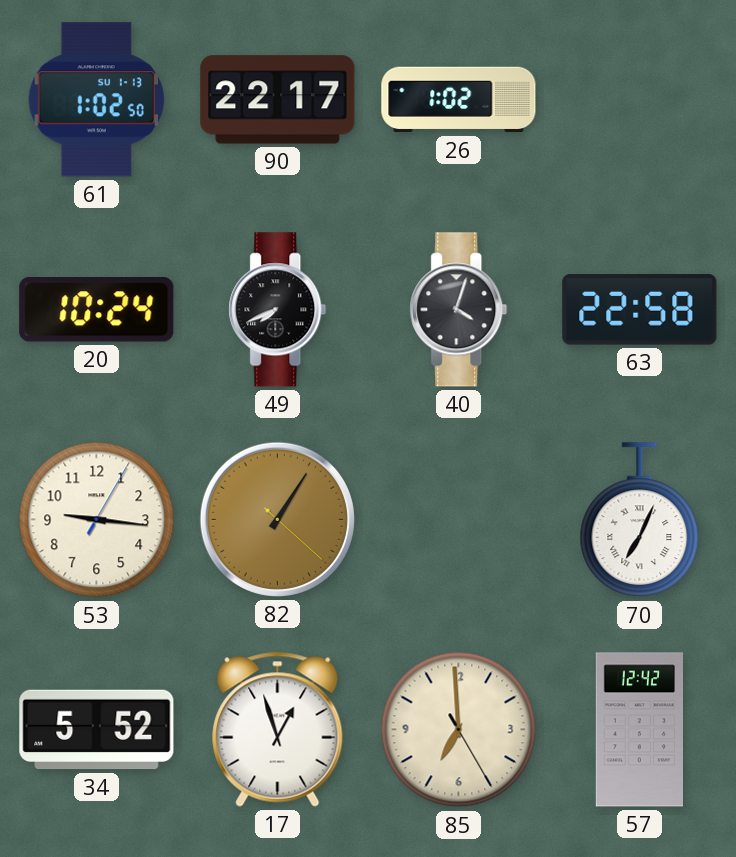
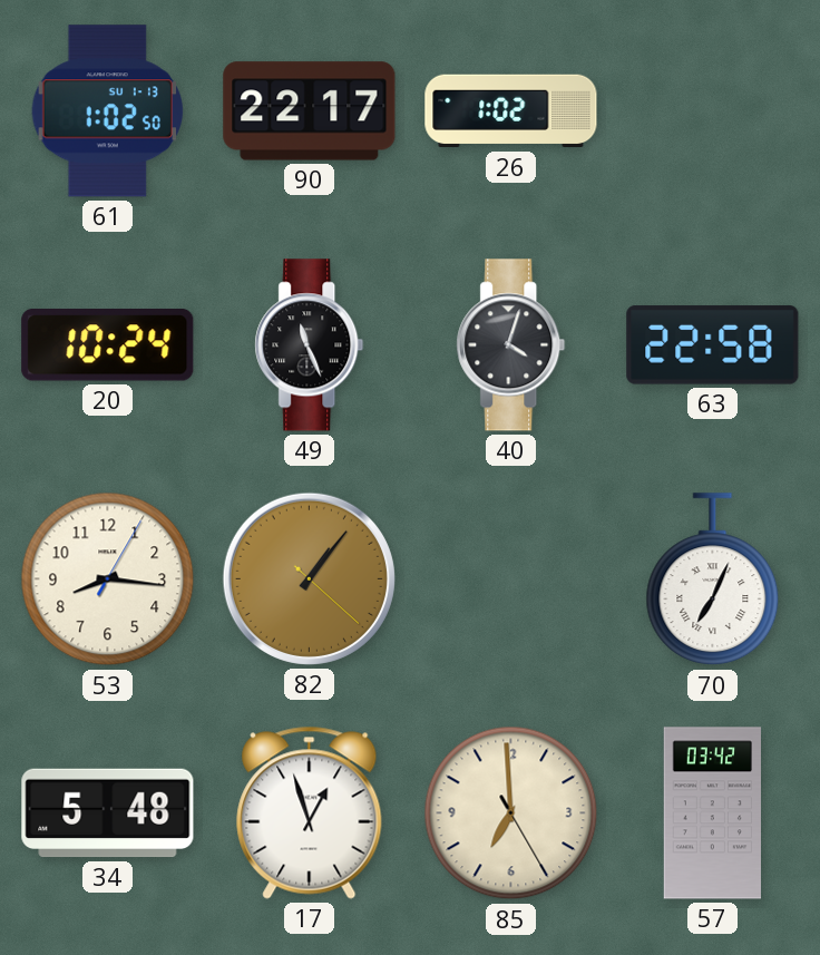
49: 7:41 -> 11:26
53: 9:16 -> 8:16
82: 1:05 -> 1:06
34: 5:52 -> 5:48
57: 12:42 -> 03:42
